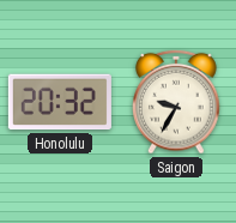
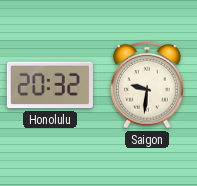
Saigon: 9:35 -> 9:31
